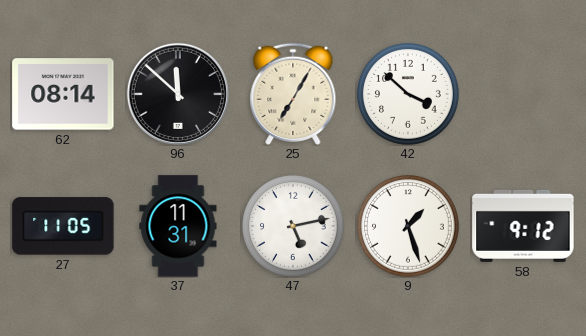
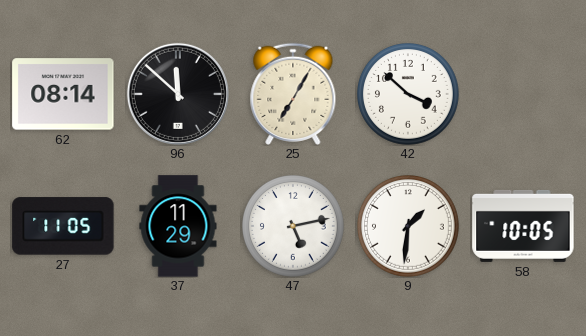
37: 11:31 -> 11:29
9: 1:27 -> 1:31
58: 9:12 -> 10:05
